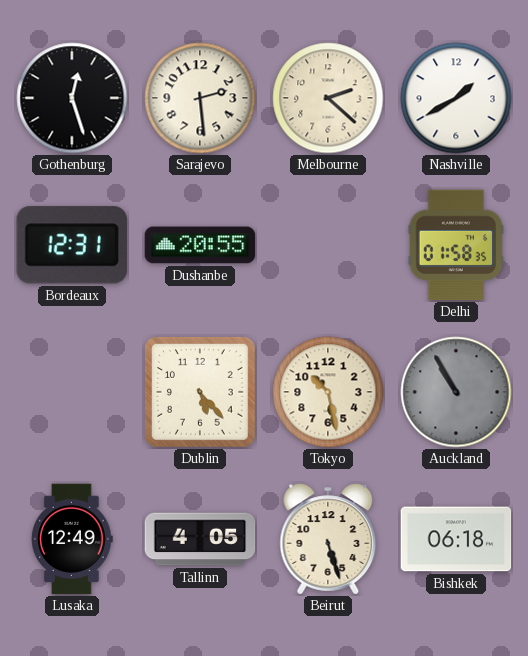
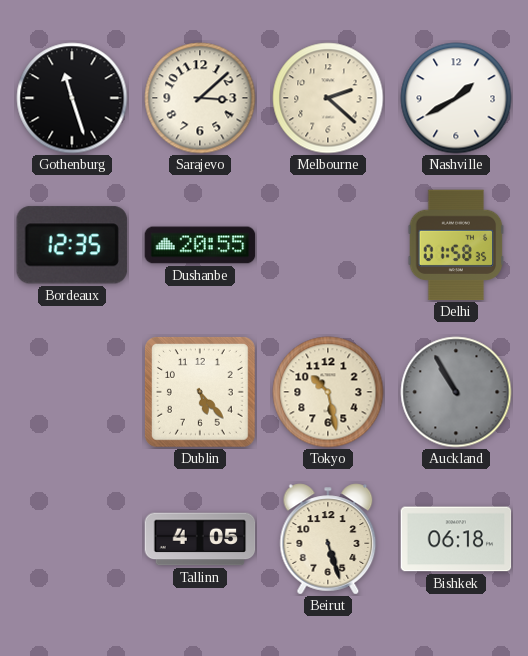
Gothenburg: 12:27 -> 11:27
Sarajevo: 2:29 -> 3:08
Bordeaux: 12:31 -> 12:35
Lusaka: 12:49 -> none
